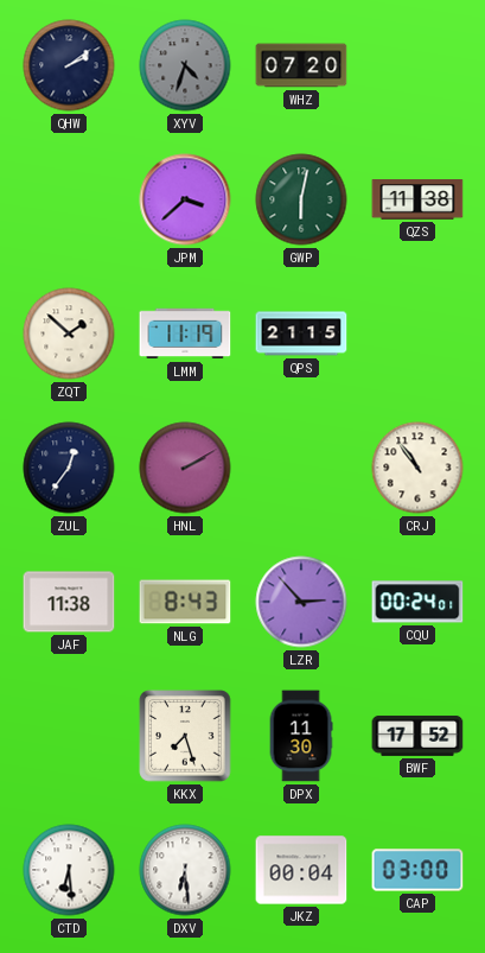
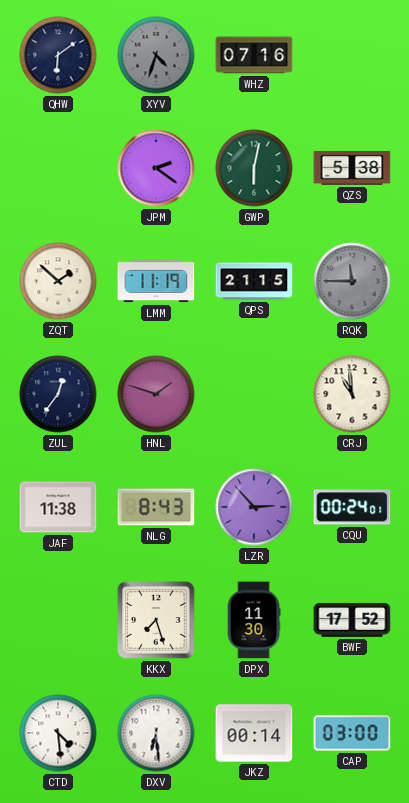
QHW: 2:09 -> 6:09
WHZ: 07:20 -> 07:16
JPM: 3:38 -> 2:21
QZS: 11:38 -> 5:38
RQK: none -> 11:45
HNL: 2:10 -> 1:48
CRJ: 10:54 -> 10:59
CTD: 6:29 -> 4:29
JKZ: 00:04 -> 00:14
